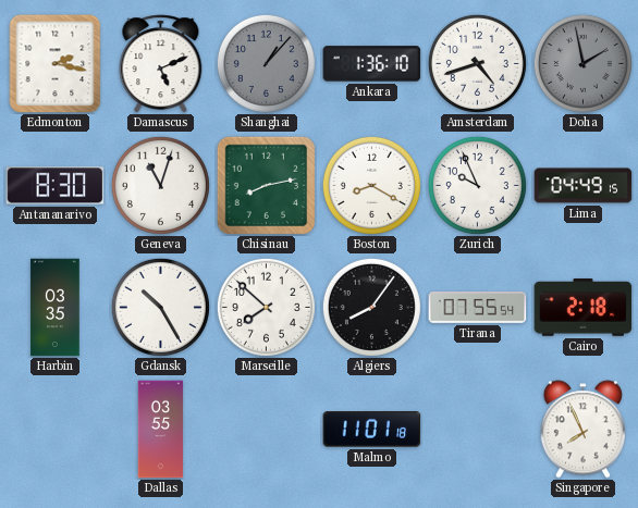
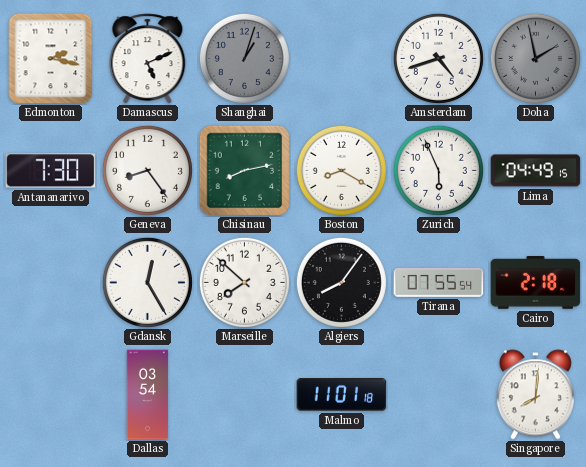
Shanghai: 1:07 -> 1:03
Ankara: 1:36 -> none
Antananarivo: 8:30 -> 7:30
Geneva: 11:03 -> 8:24
Zurich: 9:56 -> 5:56
Harbin: 03:35 -> none
Gdansk: 10:25 -> 12:25
Dallas: 03:55 -> 03:54
Singapore: 7:56 -> 8:01
